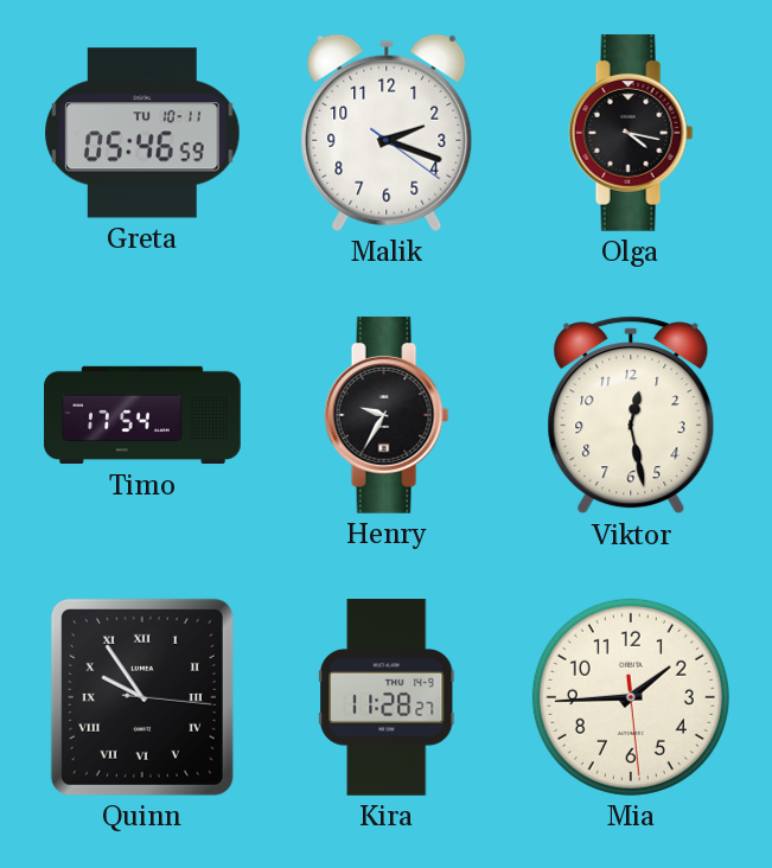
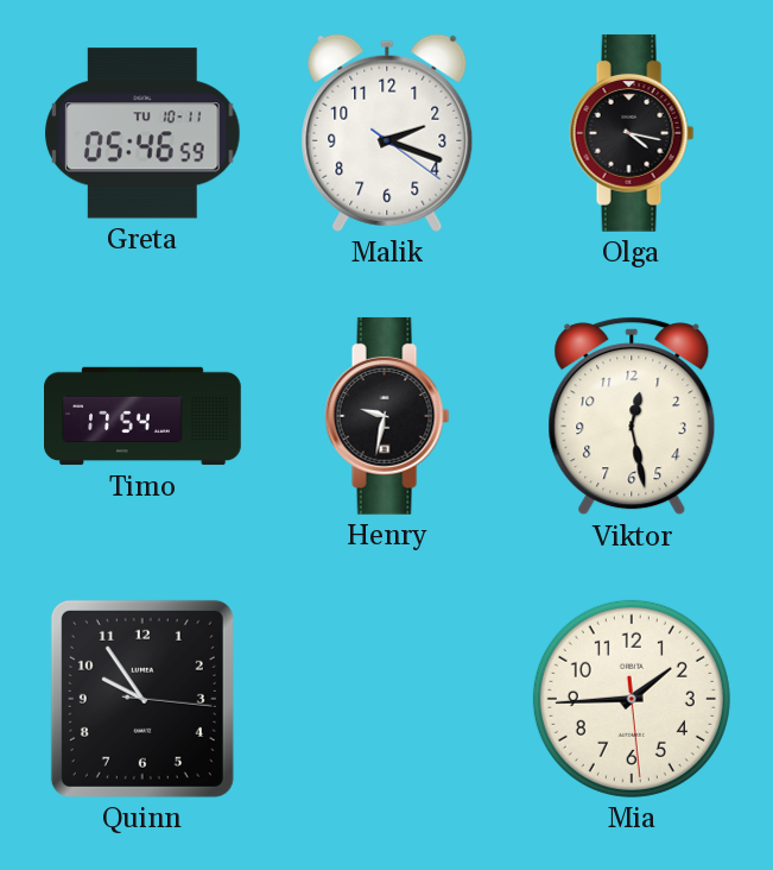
Henry: 9:35 -> 9:32
Quinn numerals: Roman -> Arabic
Kira: 11:28 -> none
